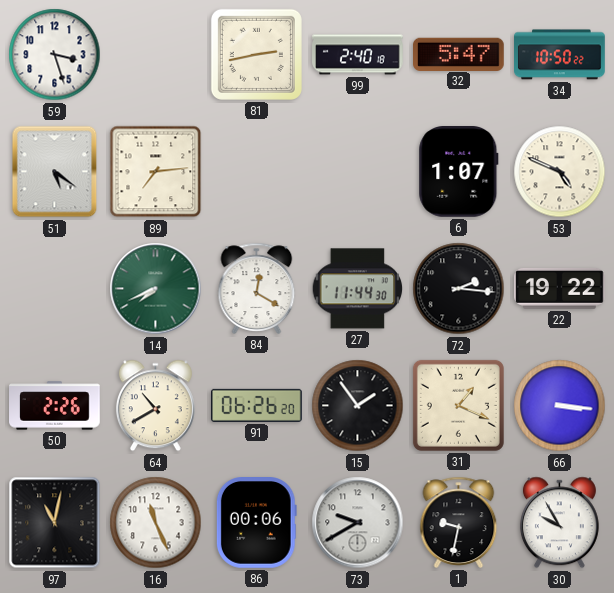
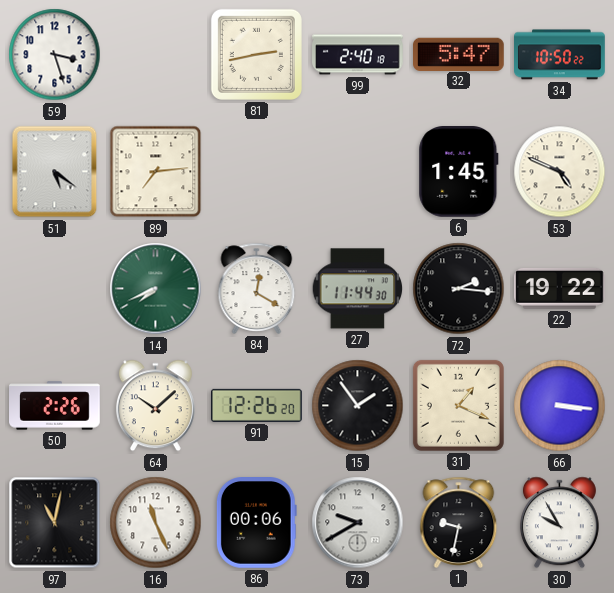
6: 1:07 -> 1:45
64: 10:40 -> 10:08
91: 06:26 -> 12:26
